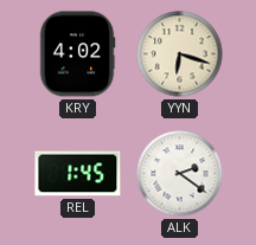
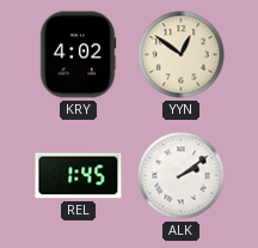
YYN: 6:18 -> 12:51
ALK: 2:21 -> 2:09
